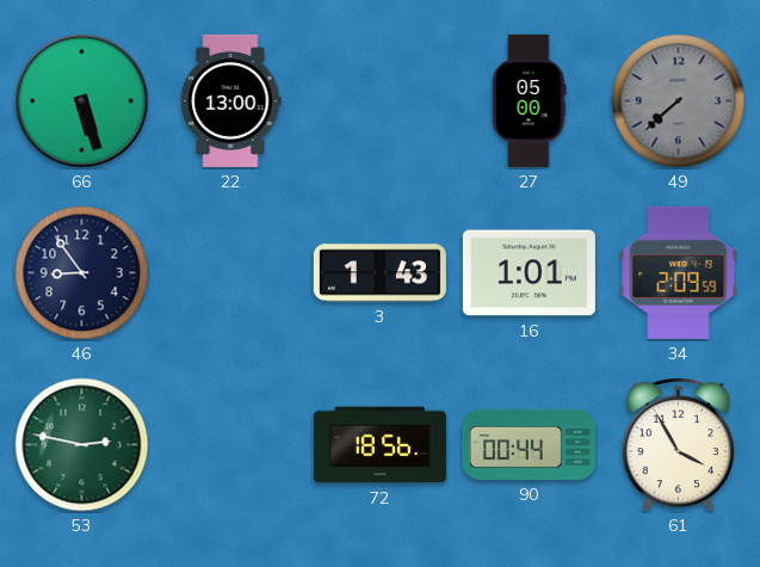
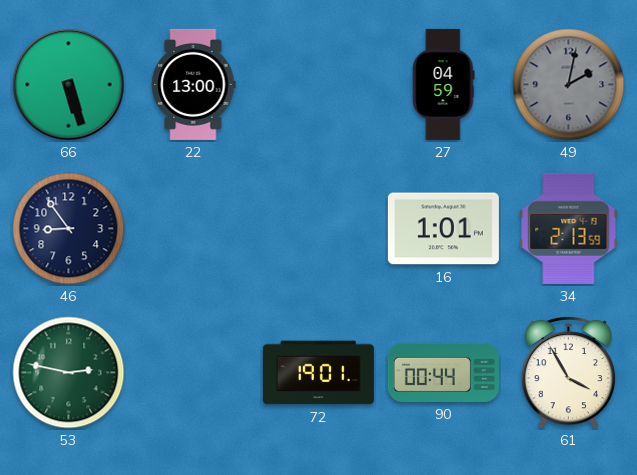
27: 05:00 -> 04:59
49: 7:38 -> 2:02
3: 1:43 -> none
34: 2:09 -> 2:13
72: 18:56 -> 19:01
